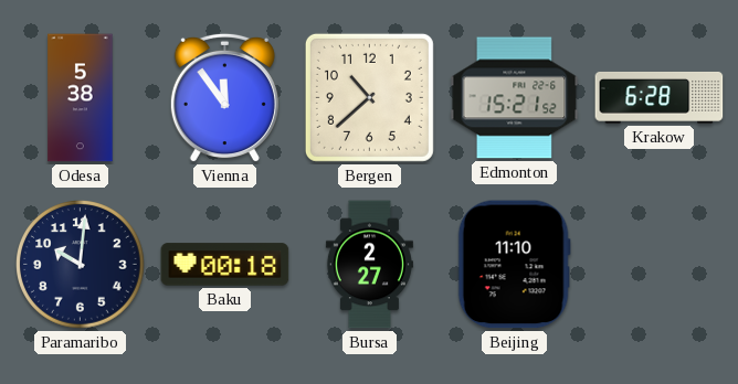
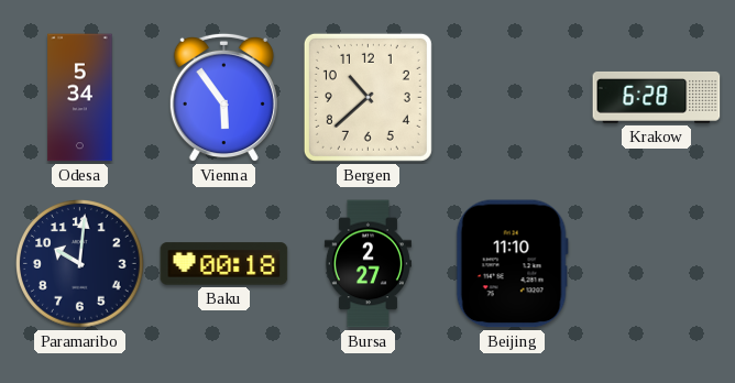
Odesa: 5:38 -> 5:34
Vienna: 11:54 -> 5:54
Edmonton: 15:21 -> none
